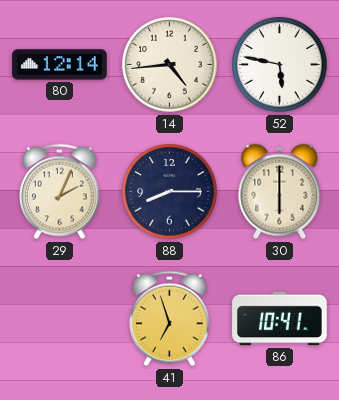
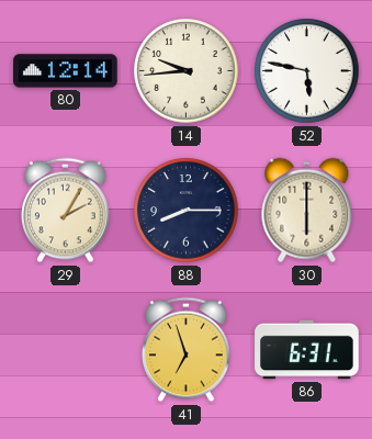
14: 4:44 -> 9:44
29: 2:04 -> 2:05
86: 10:41 -> 6:31
